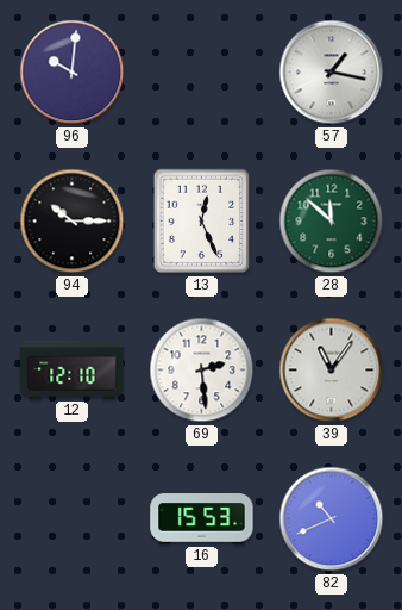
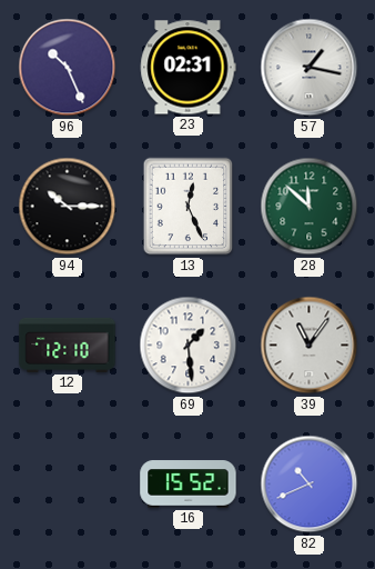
96: 10:01 -> 10:26
23: none -> 02:31
69: 2:29 -> 1:29
16: 15:53 -> 15:52
